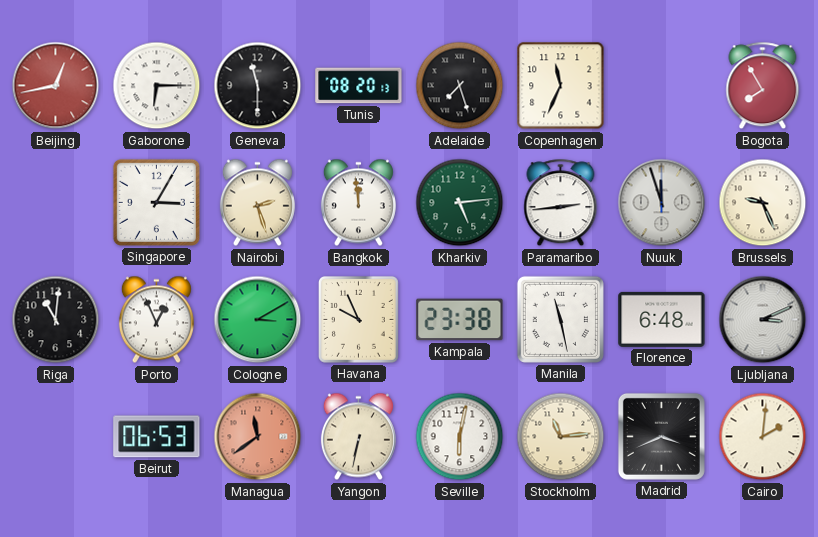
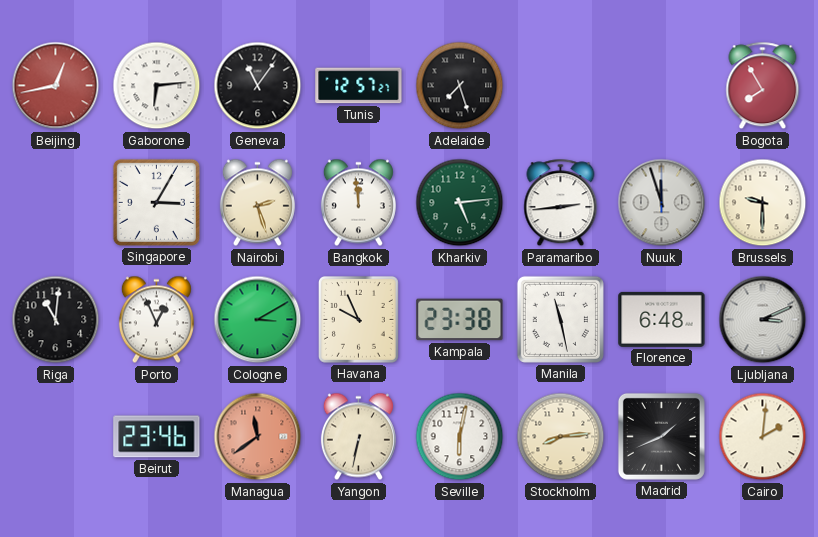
Gaborone: 6:15 -> 6:14
Geneva: 11:30 -> 11:06
Tunis: 08:20 -> 12:57
Copenhagen: 11:34 -> none
Brussels: 9:26 -> 9:30
Beirut: 06:53 -> 23:46
Stockholm: 11:14 -> 8:14
Madrid: 3:41 -> 1:41
